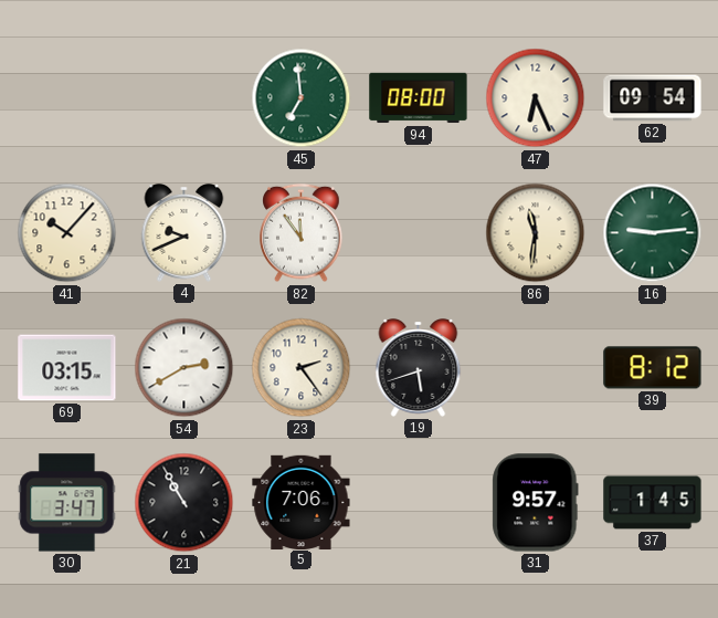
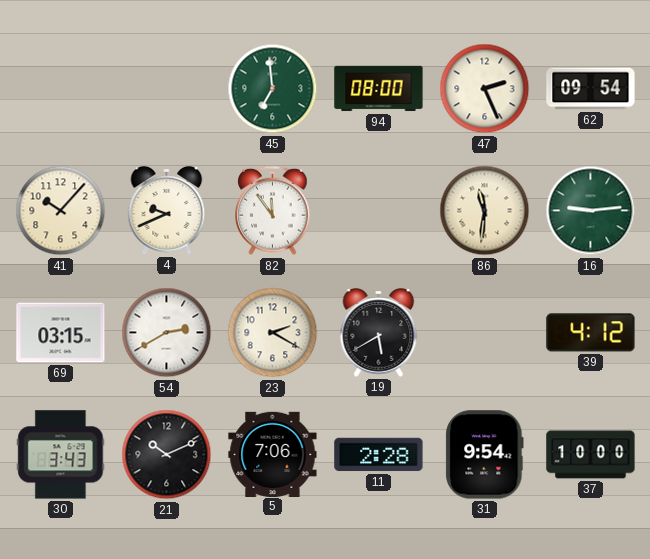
47: 6:26 -> 2:26
23: 2:24 -> 2:20
19: 5:42 -> 5:40
39: 8:12 -> 4:12
30: 3:47 -> 3:43
21: 10:55 -> 10:11
11: none -> 2:28
31: 9:57 -> 9:54
37: 1:45 -> 10:00
